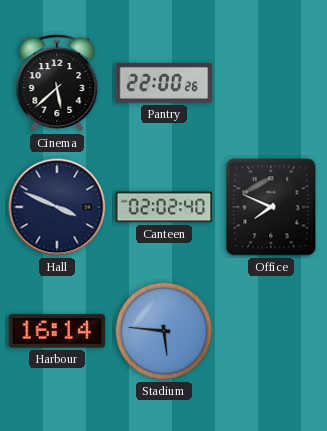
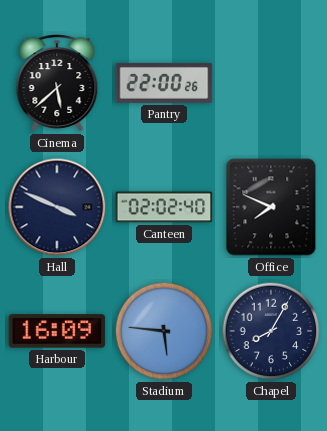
Harbour: 16:14 -> 16:09
Chapel: none -> 8:05
